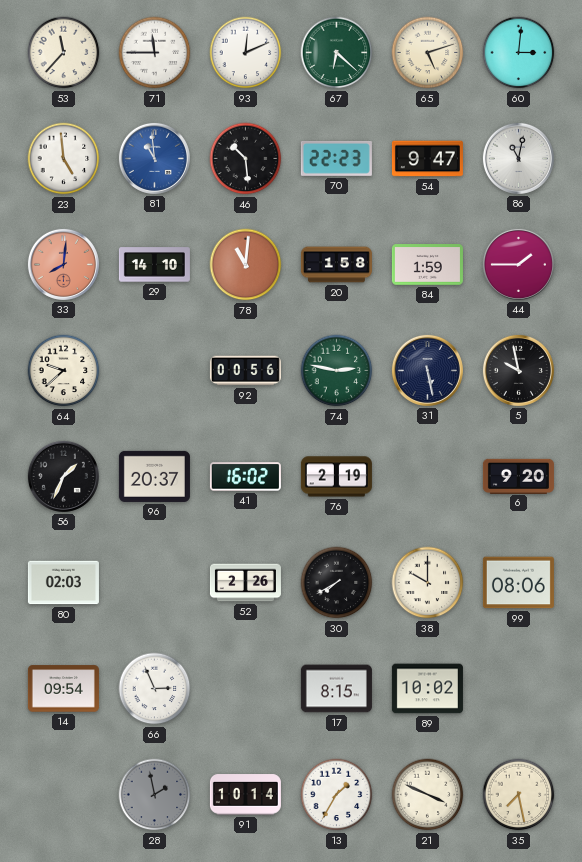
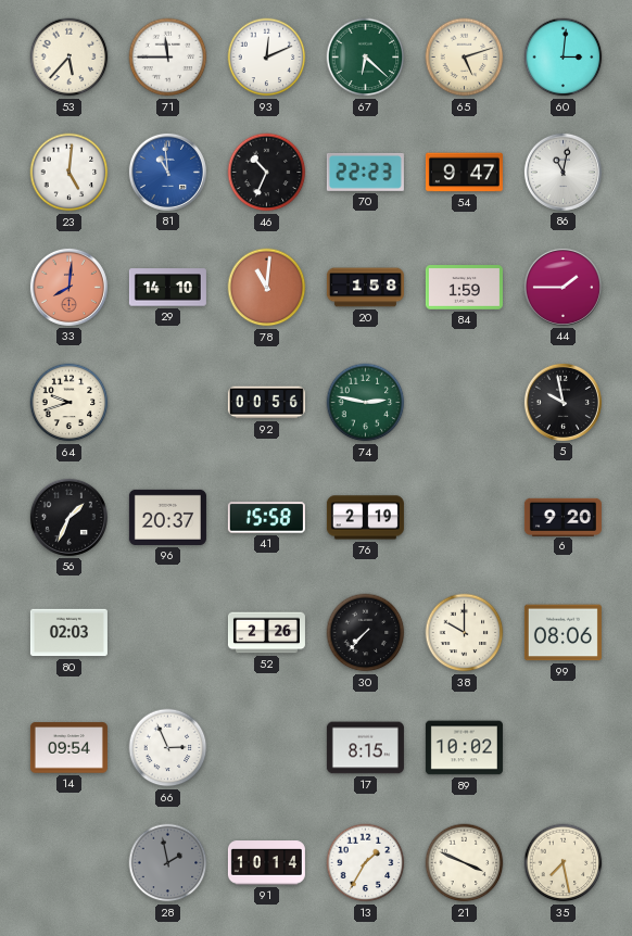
53: 11:37 -> 5:37
23: 4:59 -> 5:01
46: 10:29 -> 10:34
64: 9:38 -> 9:42
31: 5:28 -> none
41: 16:02 -> 15:58
30: 7:40 -> 7:37
